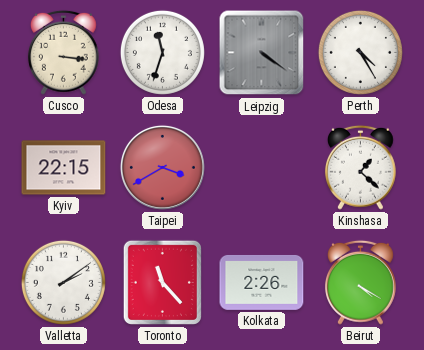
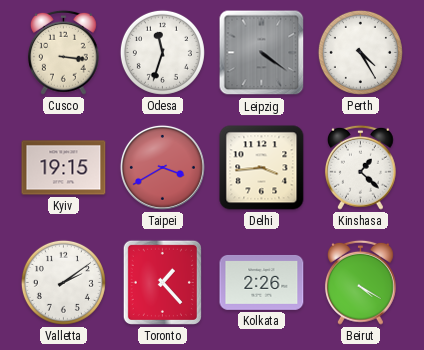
Kyiv: 22:15 -> 19:15
Delhi: none -> 3:44
Toronto: 11:23 -> 1:23
